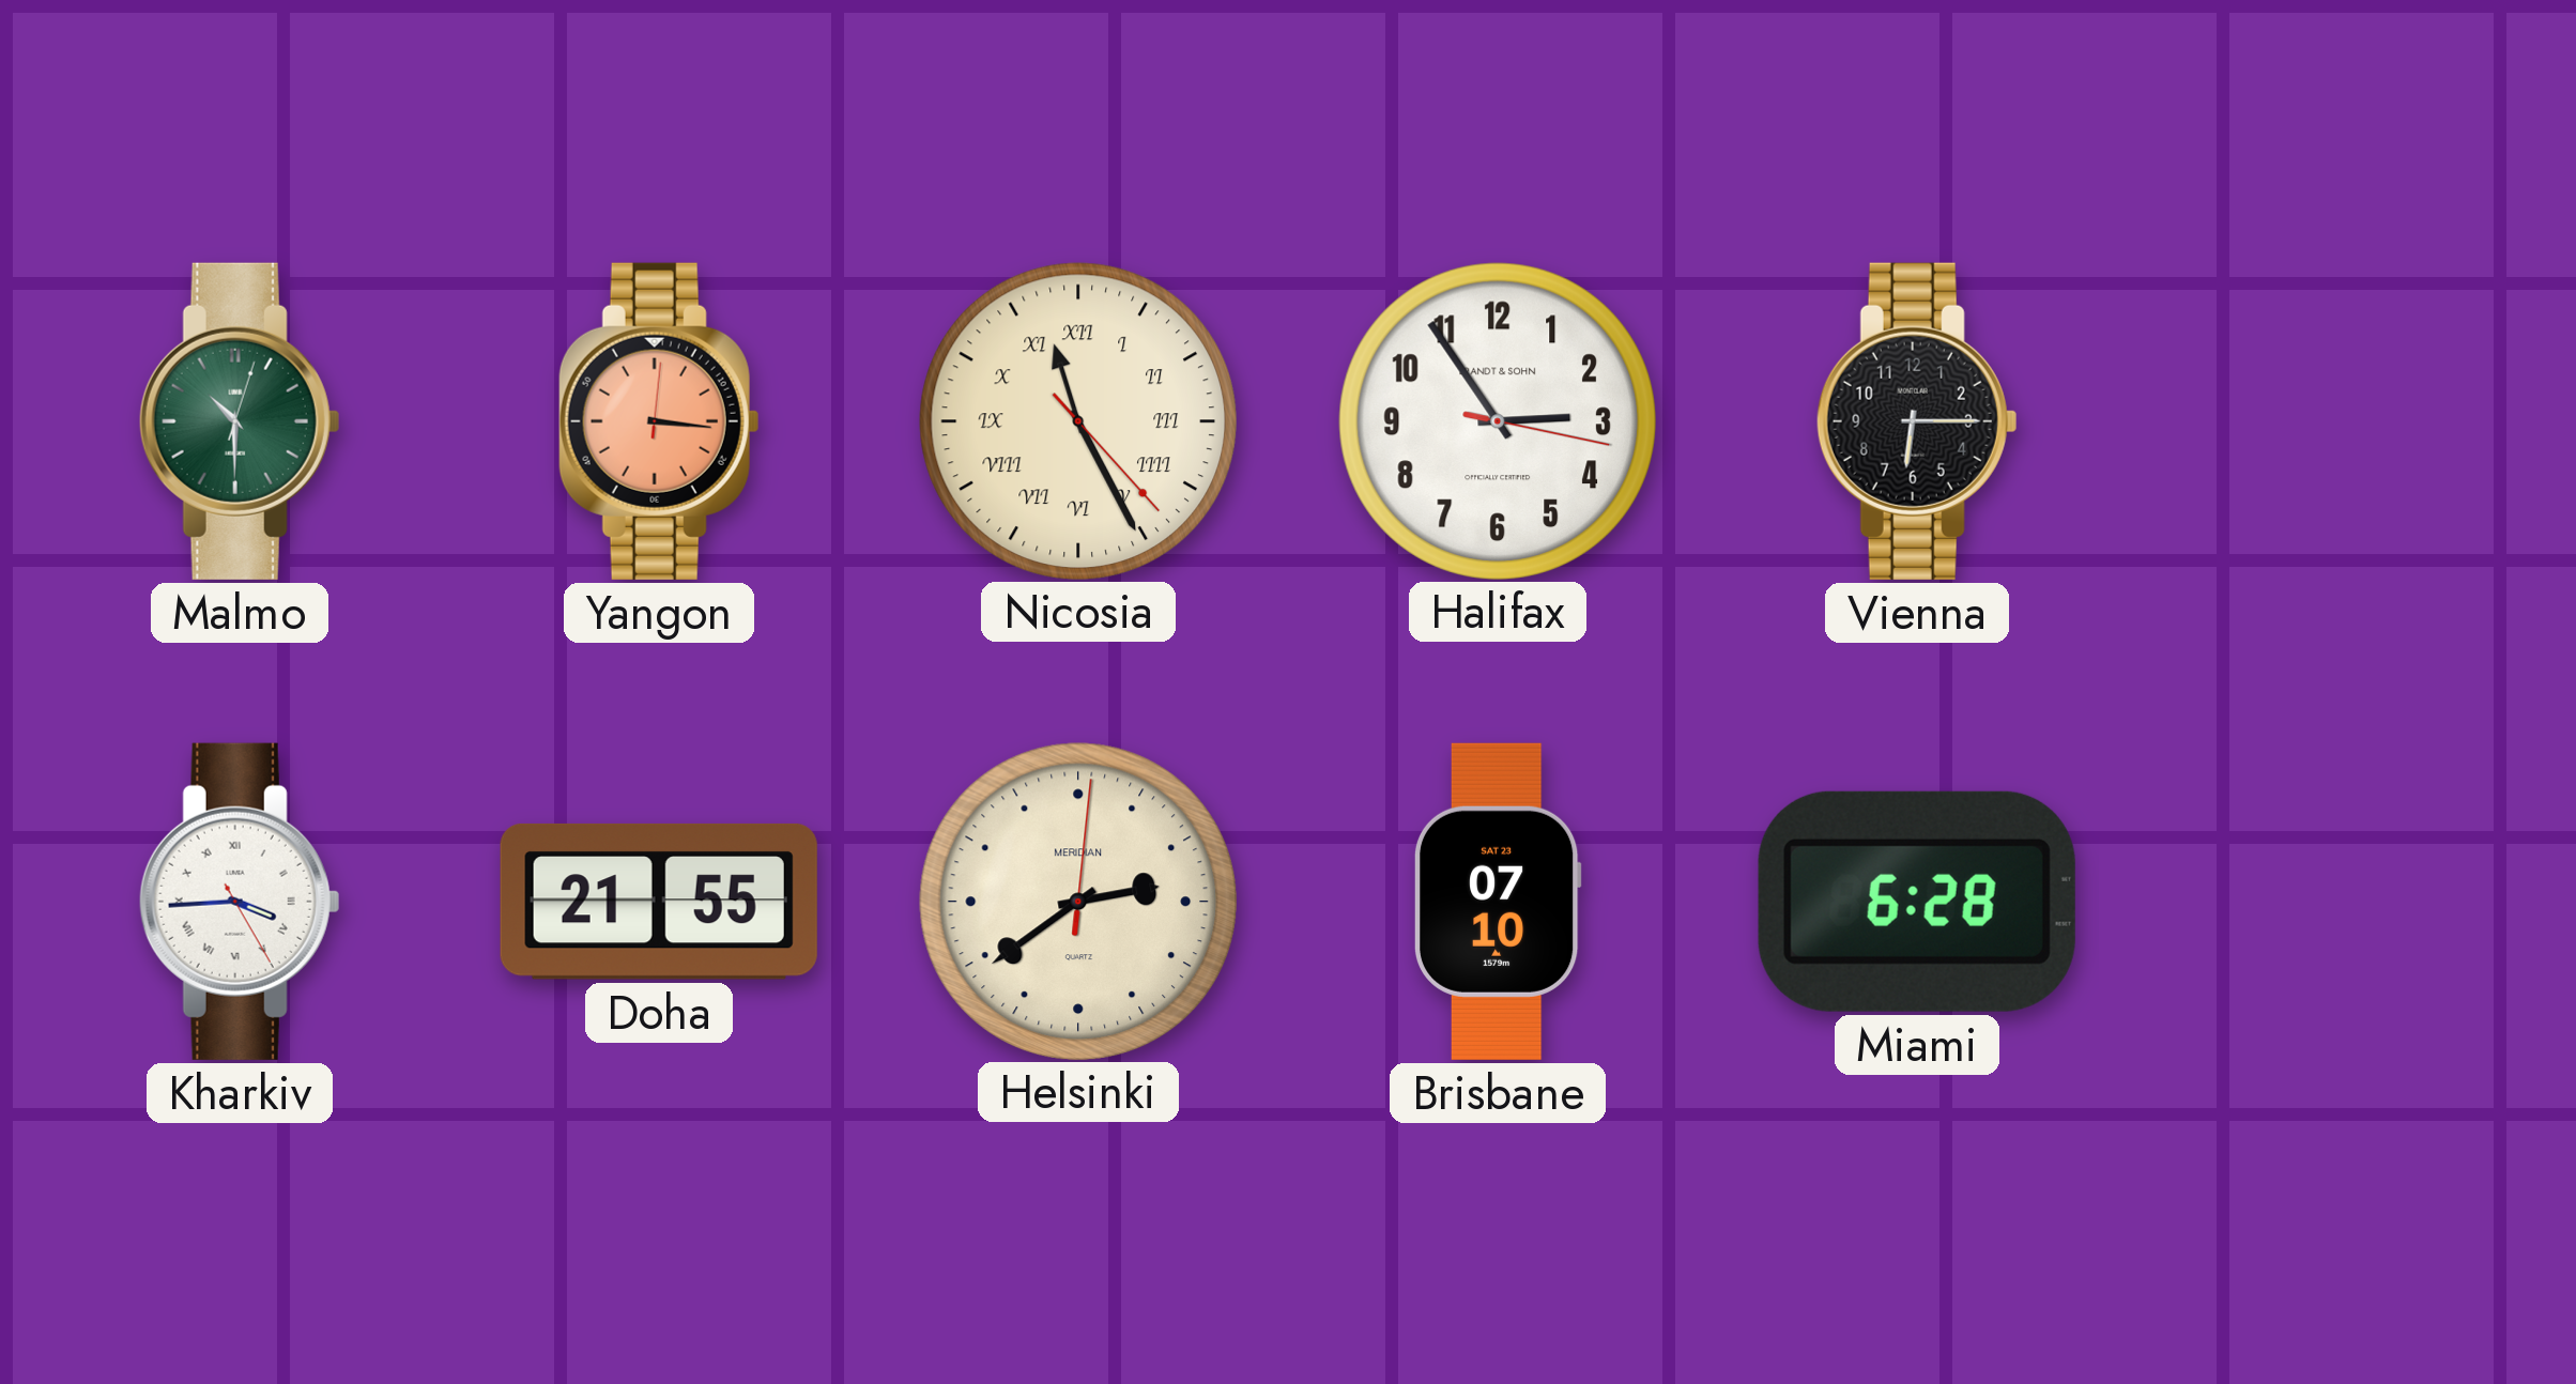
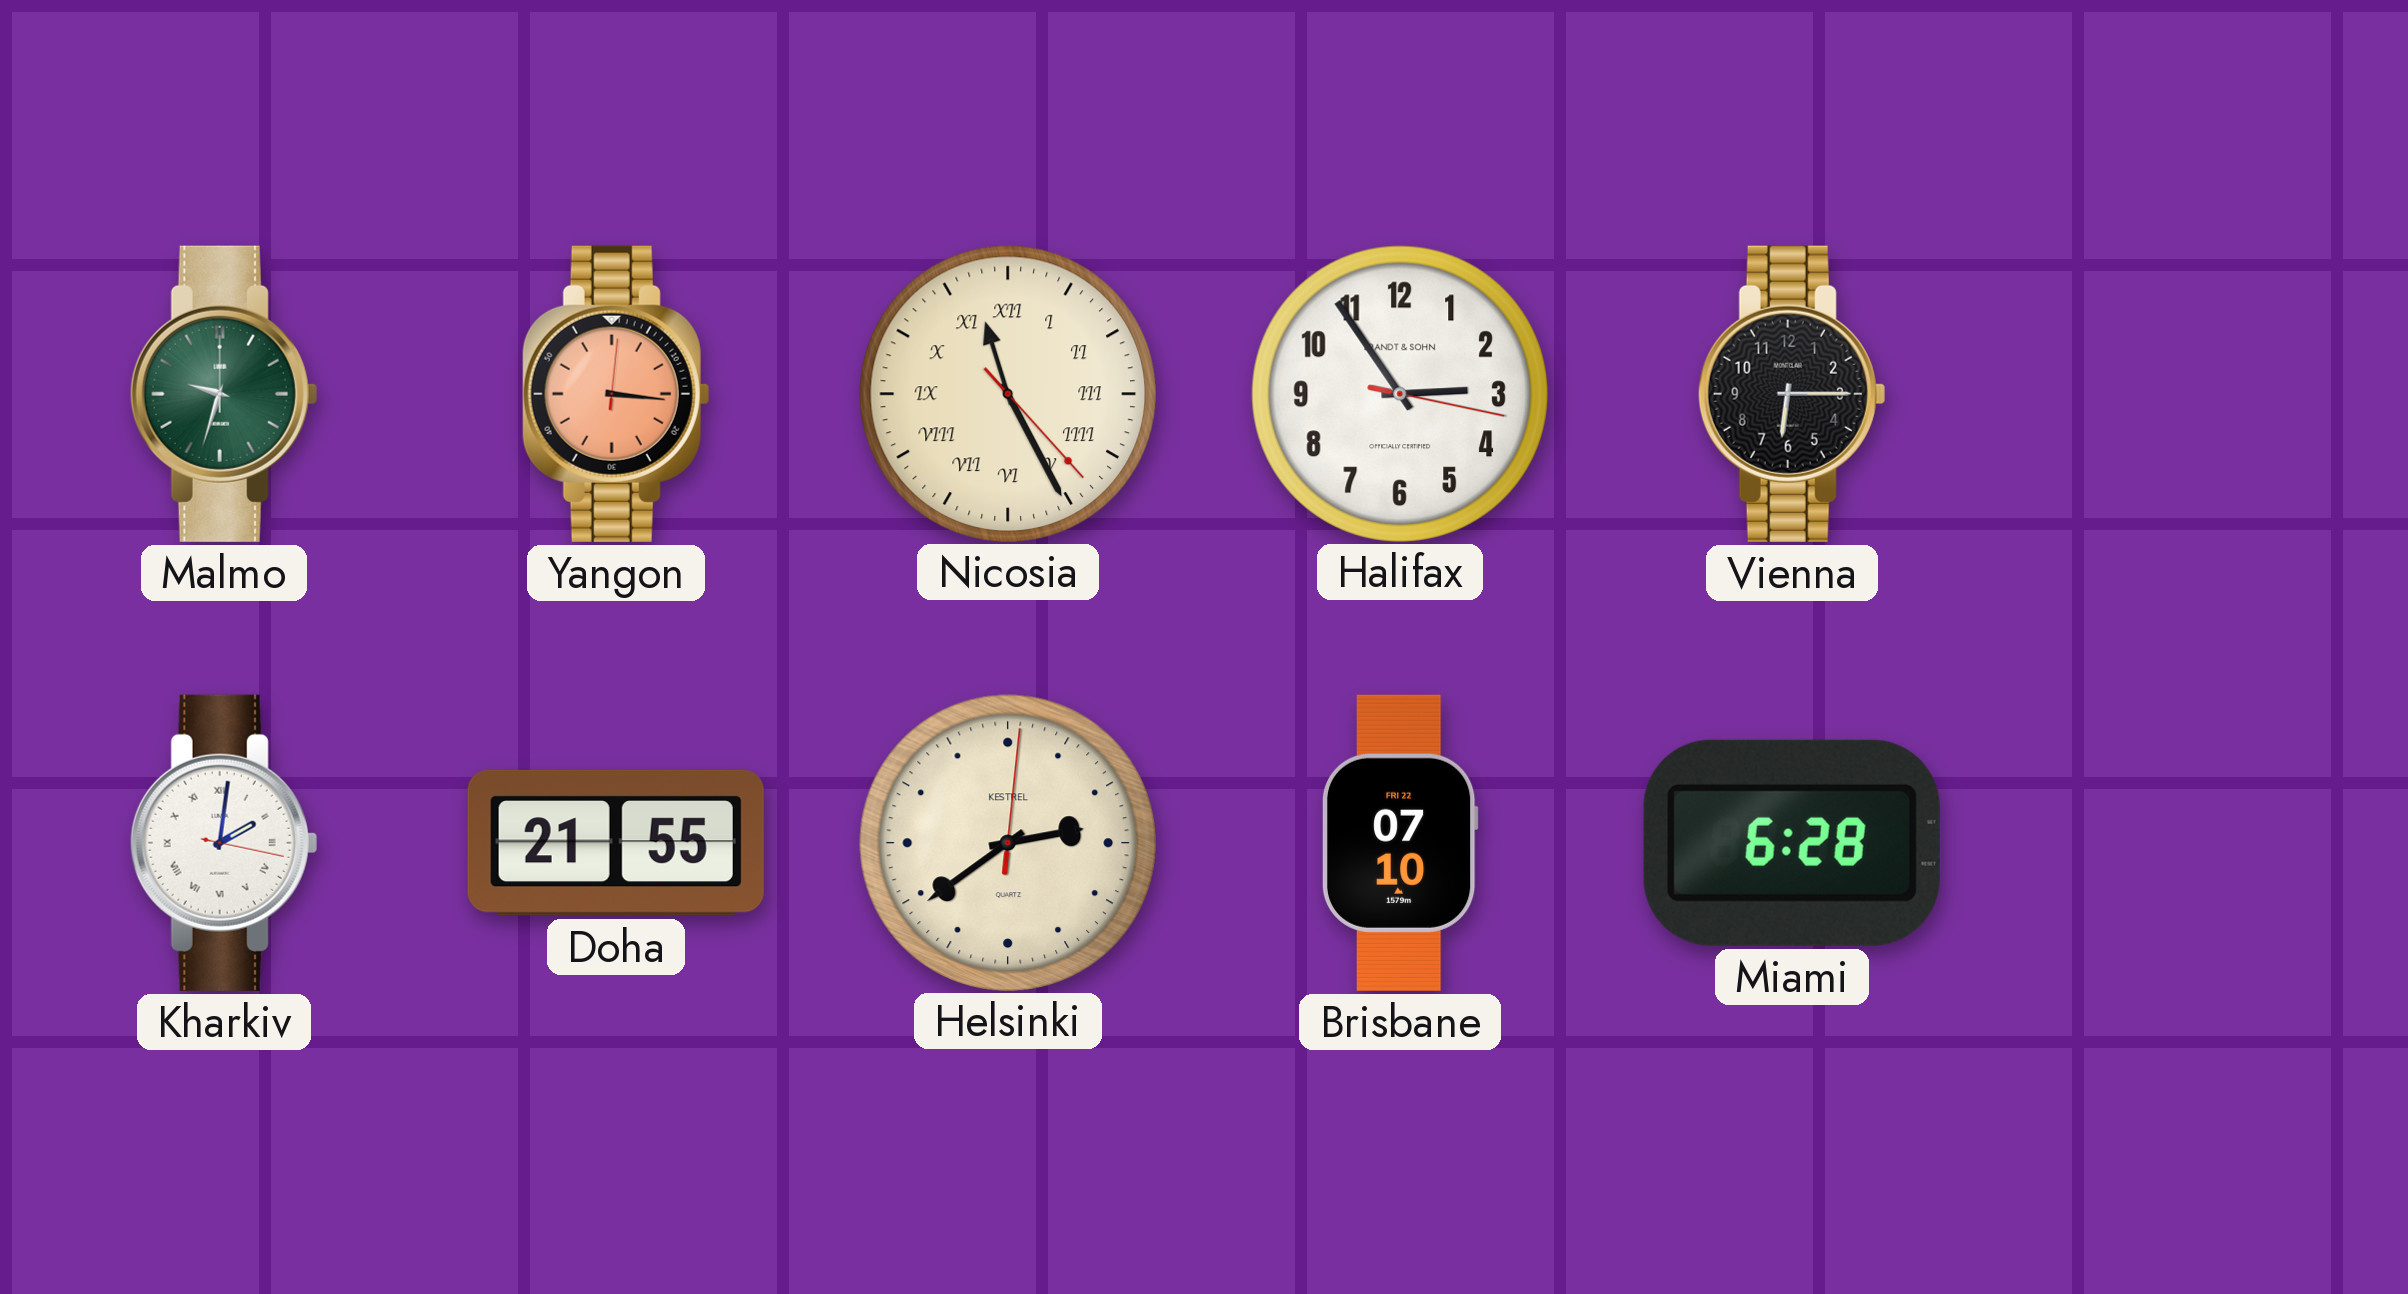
Malmo: 10:30 -> 9:33
Kharkiv: 3:44 -> 2:01
Helsinki brand: MERIDIAN -> KESTREL
Brisbane date: SAT 23 -> FRI 22
